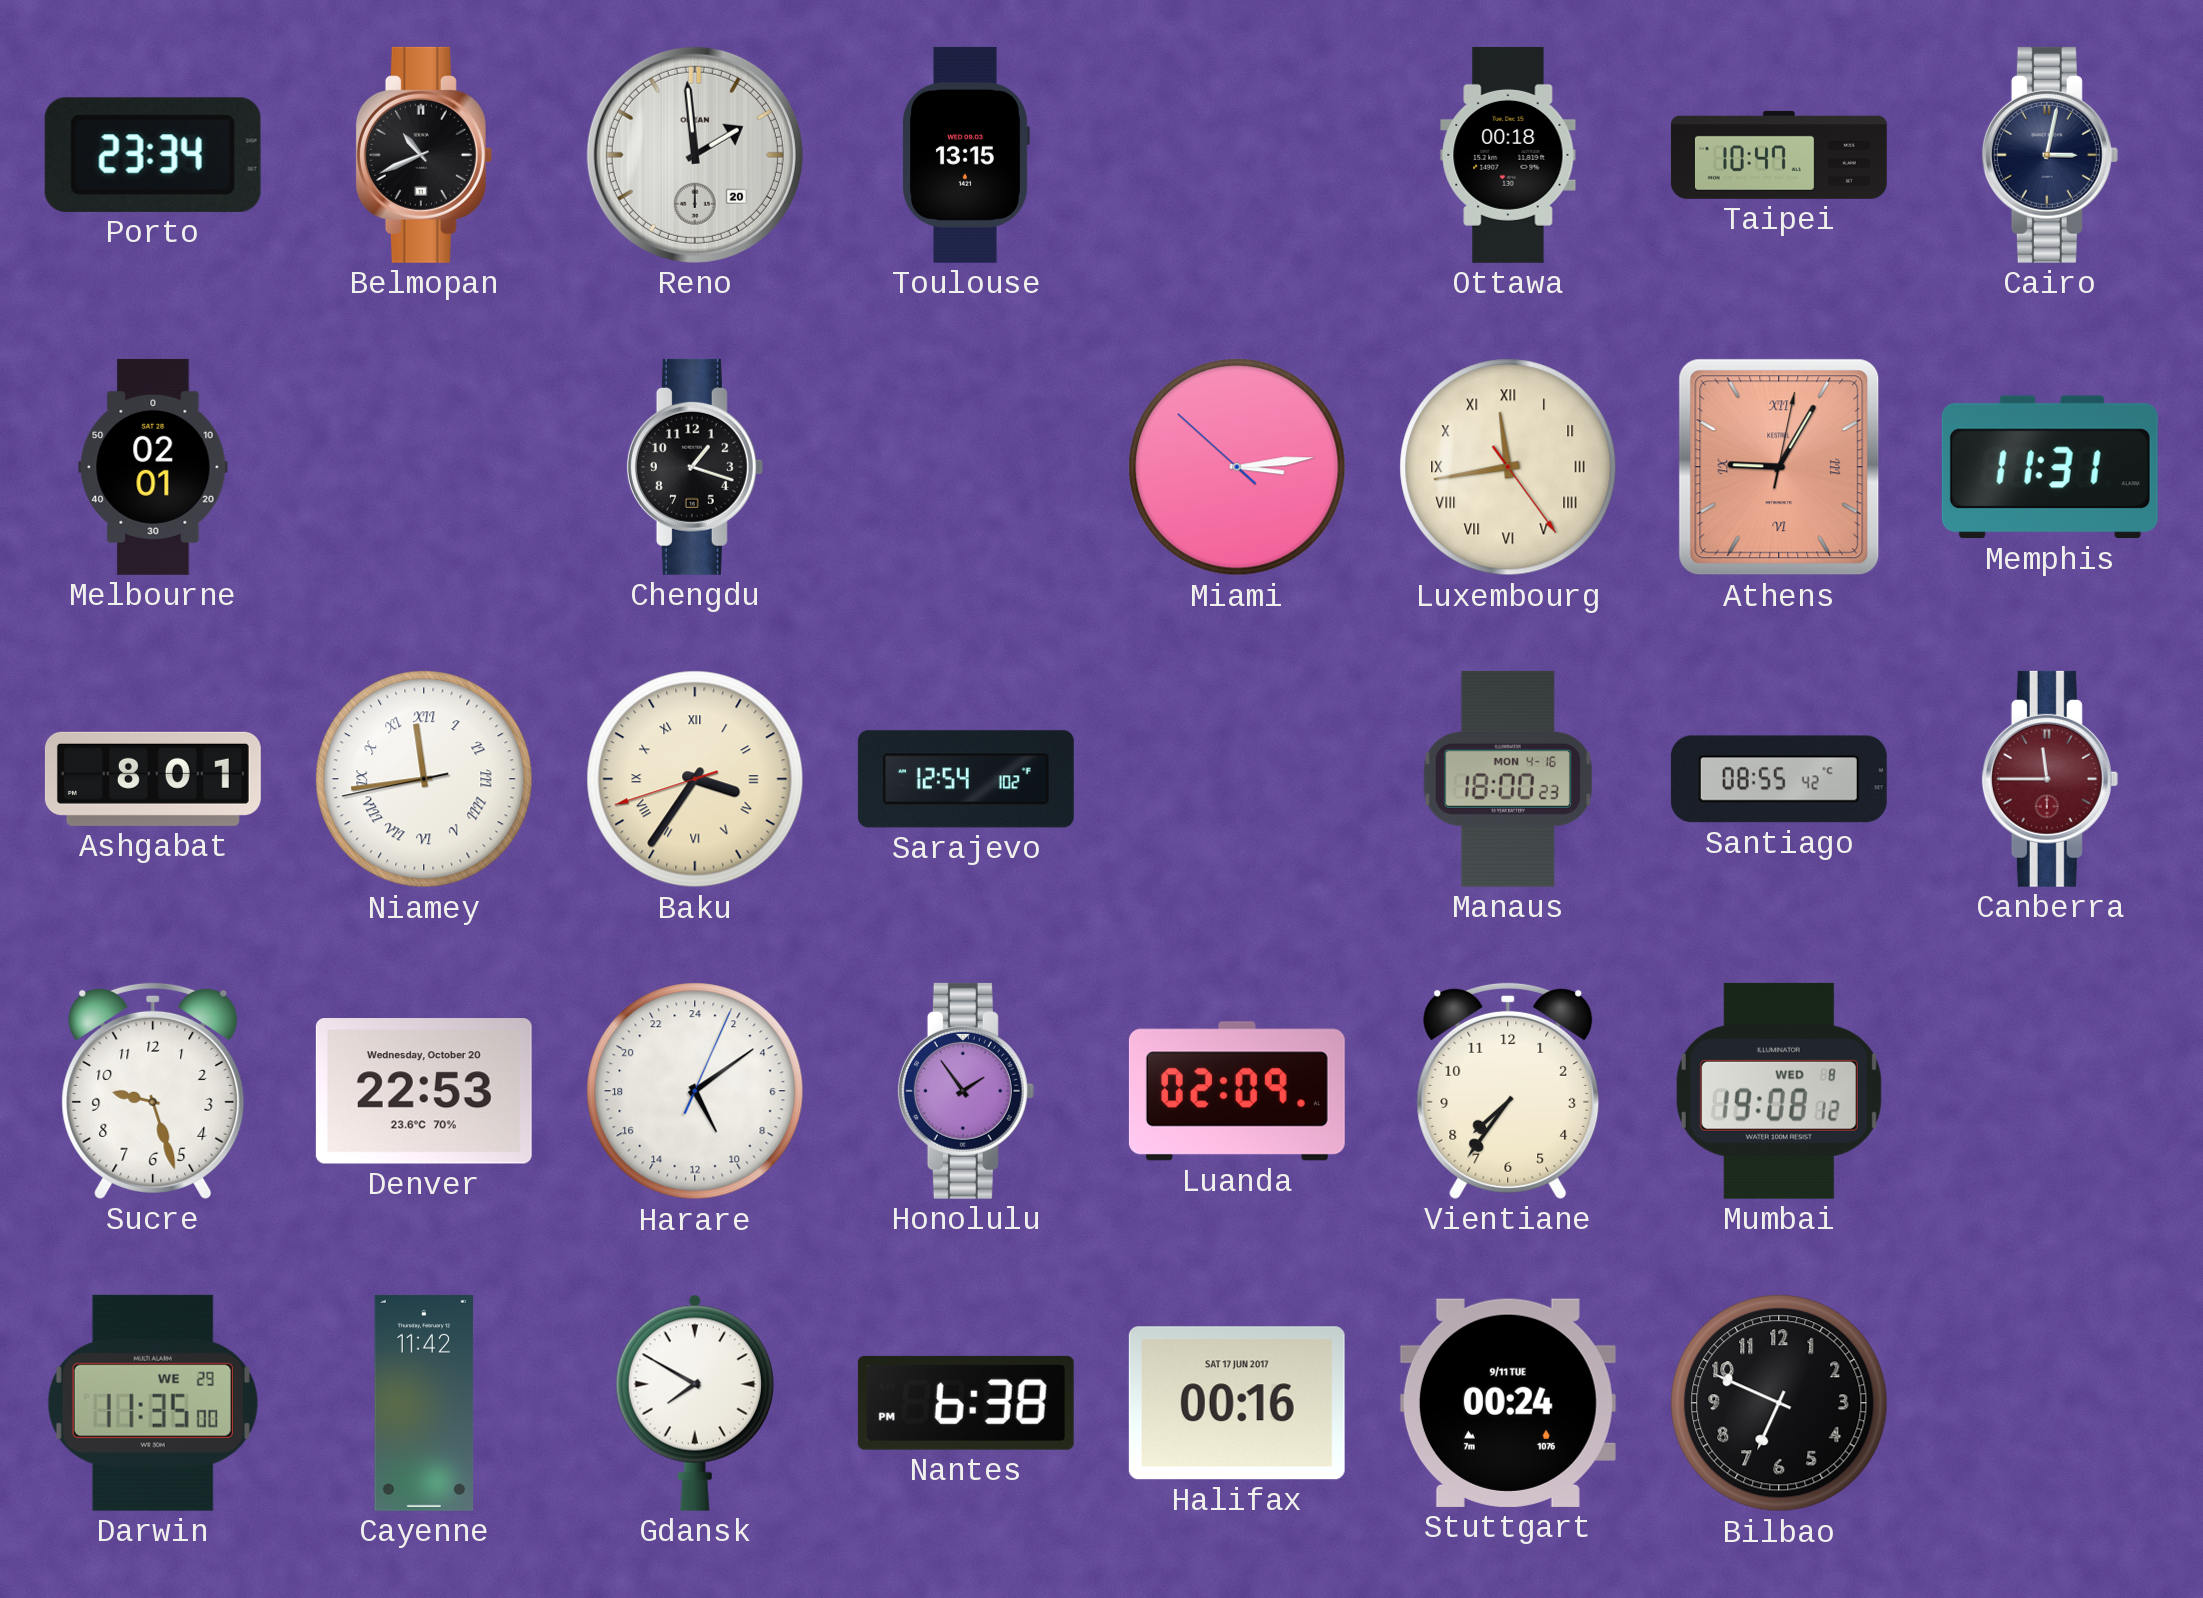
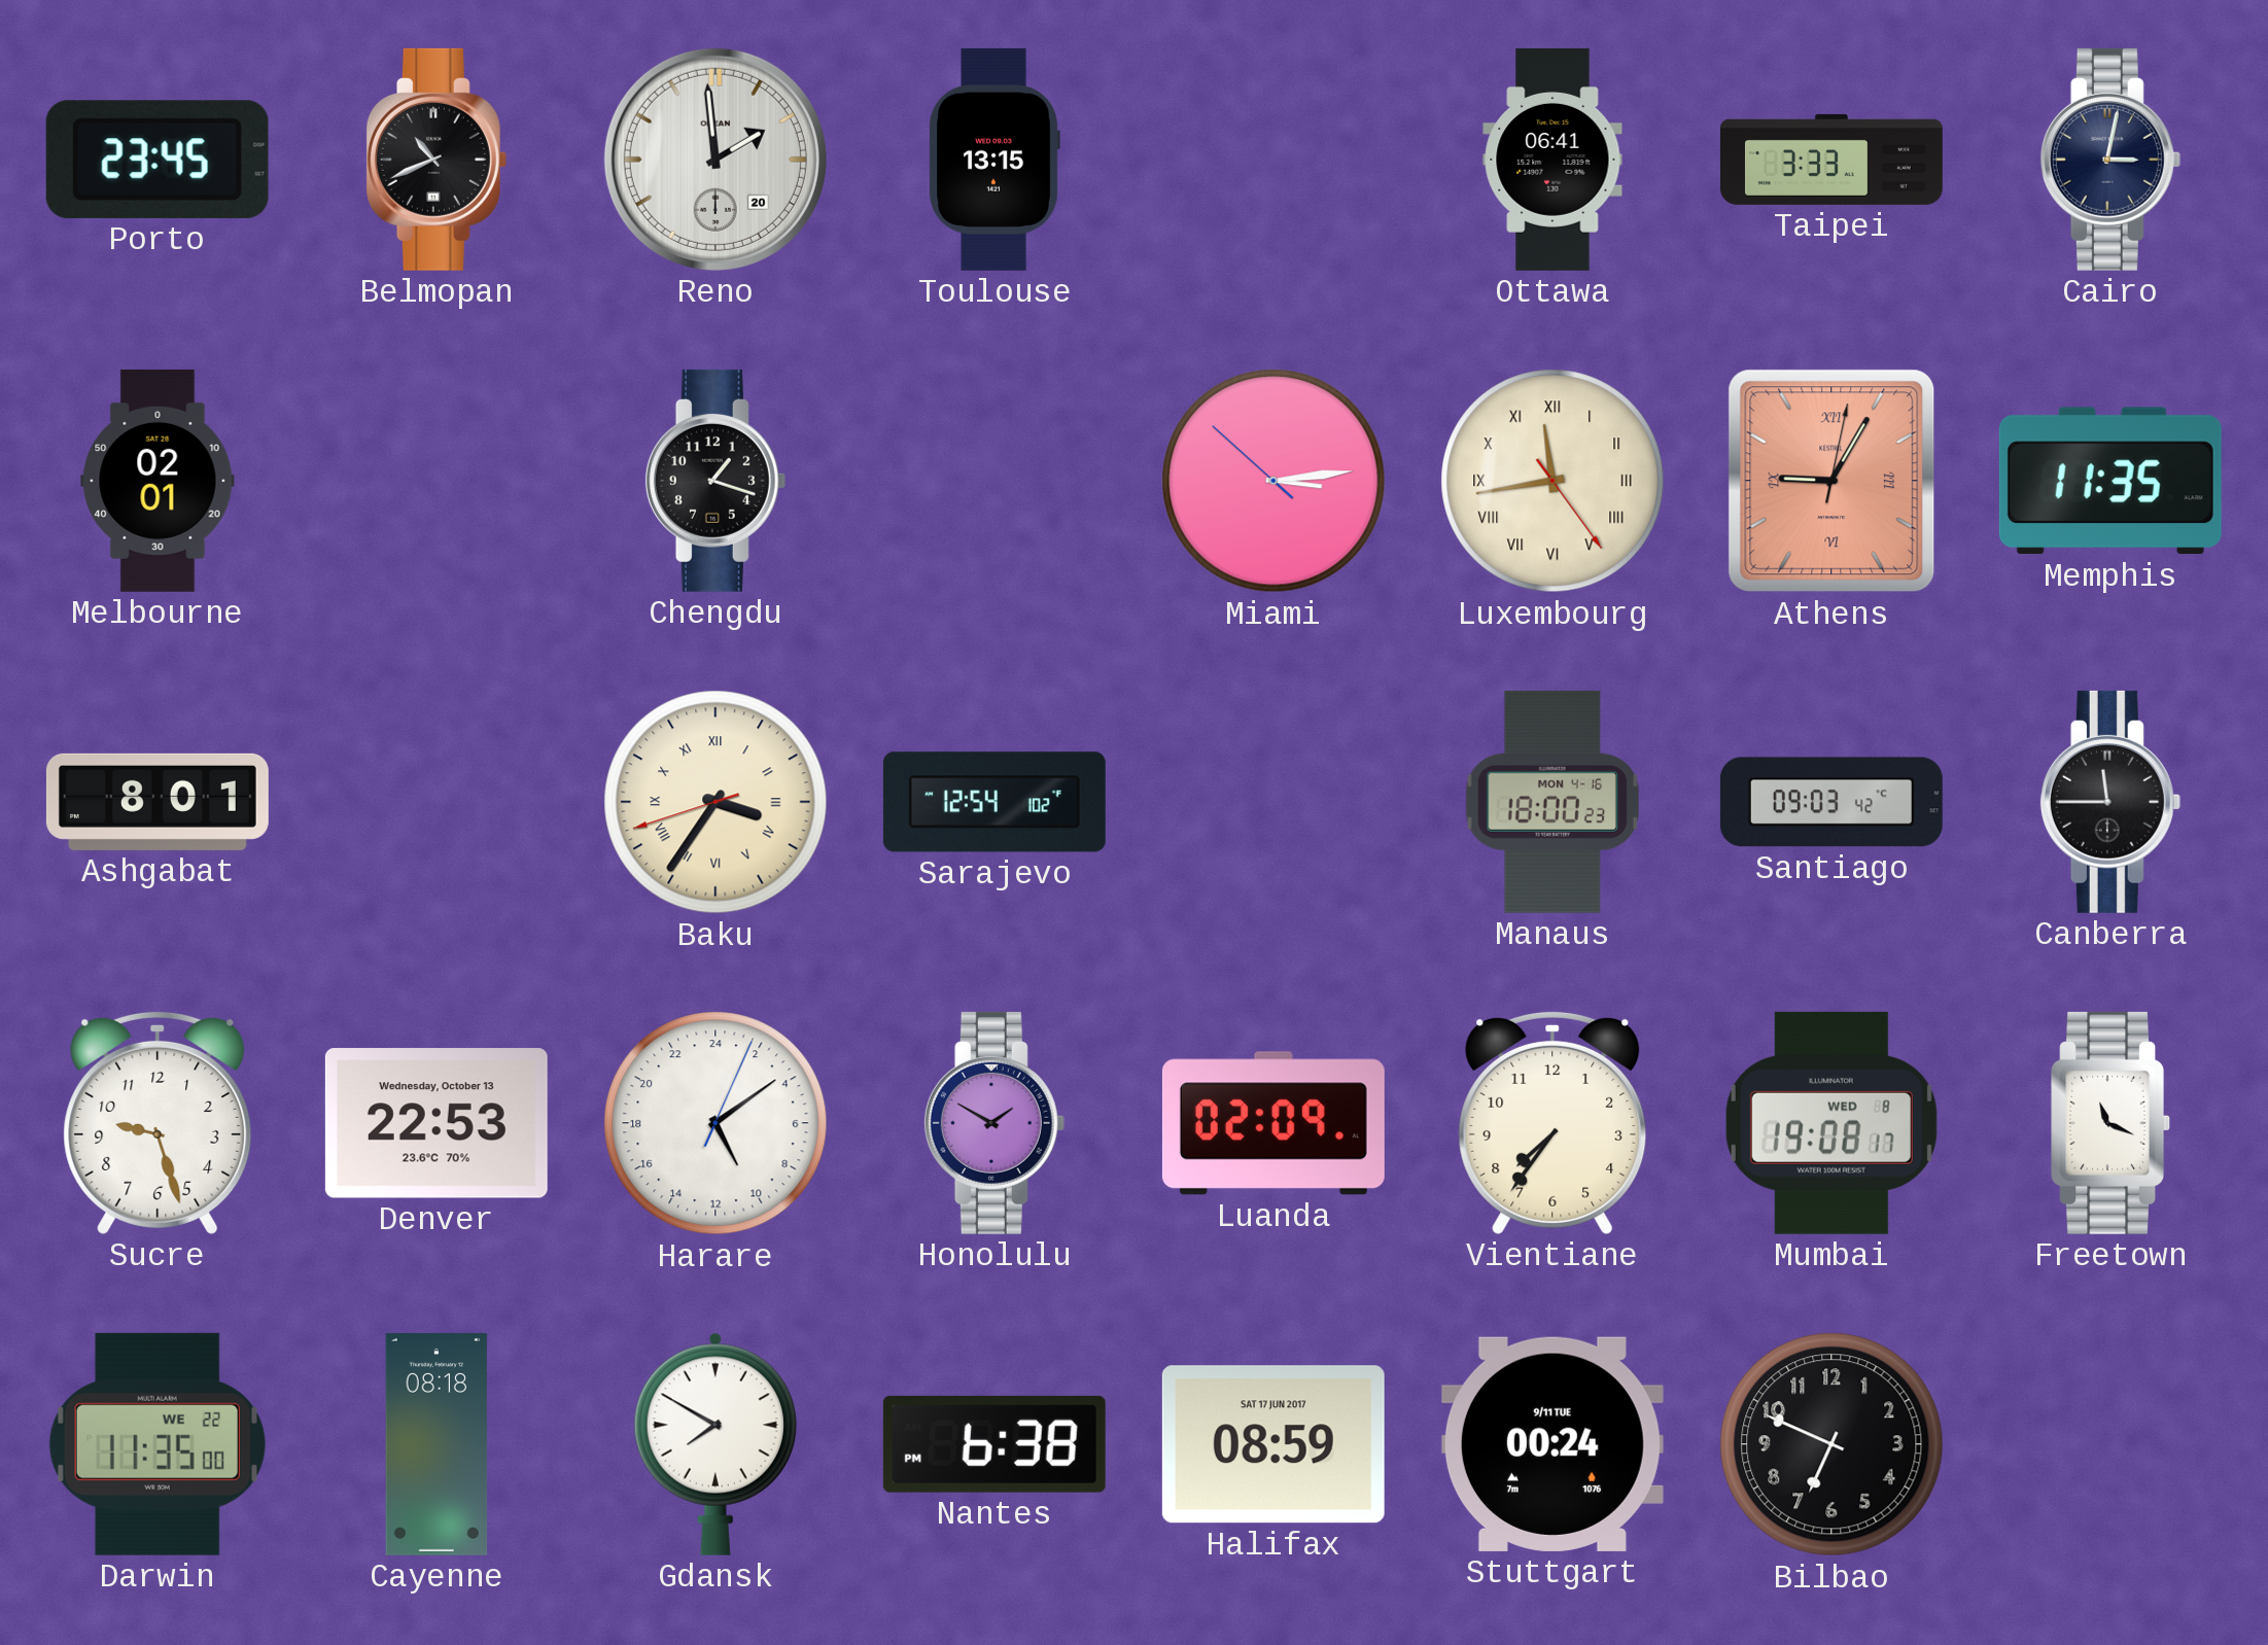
Porto: 23:34 -> 23:45
Ottawa: 00:18 -> 06:41
Taipei: 10:47 -> 3:33
Memphis: 11:31 -> 11:35
Niamey: 11:43 -> none
Santiago: 08:55 -> 09:03
Canberra dial: burgundy -> black
Denver date: Wednesday, October 20 -> Wednesday, October 13
Honolulu: 1:54 -> 1:50
Mumbai: 19:08:12 -> 19:08:17
Freetown: none -> 11:19
Darwin date: WE 29 -> WE 22
Cayenne: 11:42 -> 08:18
Halifax: 00:16 -> 08:59
